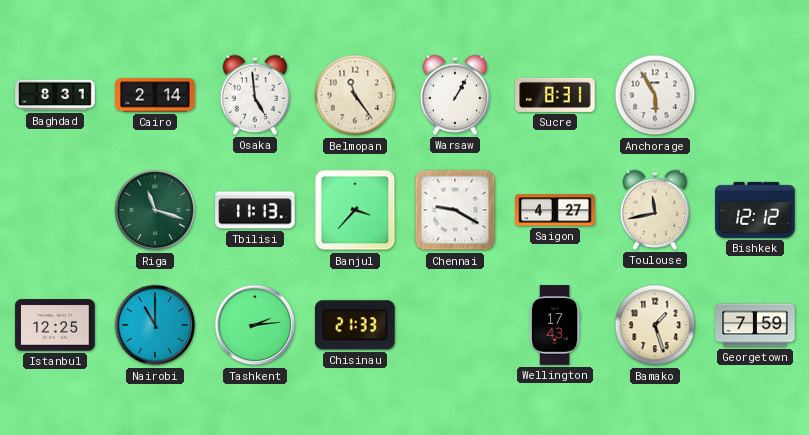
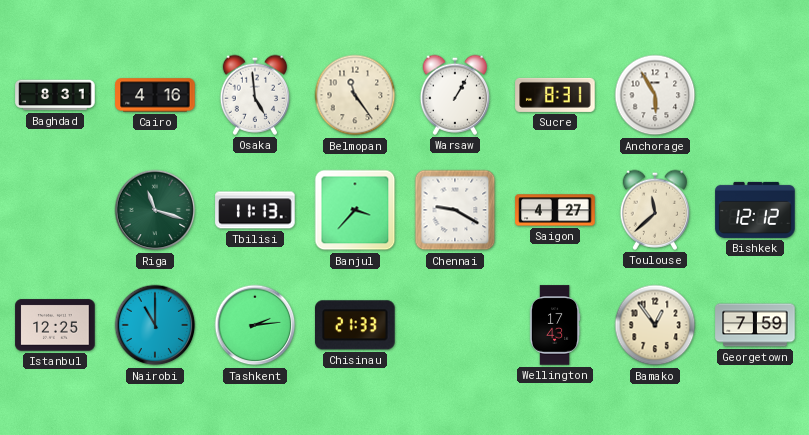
Cairo: 2:14 -> 4:16
Toulouse: 11:43 -> 11:38
Bamako: 1:27 -> 12:54
